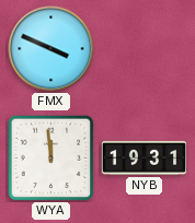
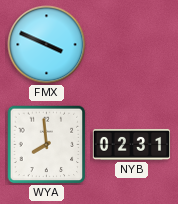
WYA: 11:59 -> 7:59
NYB: 19:31 -> 02:31
